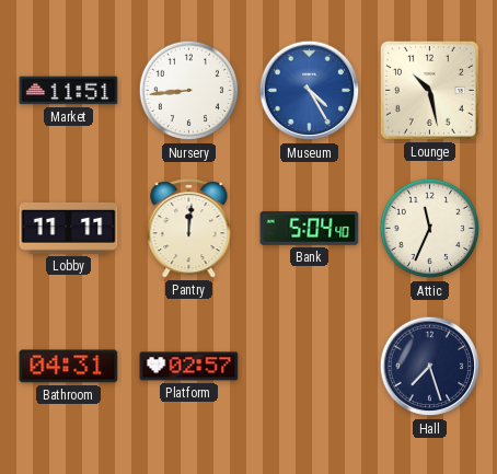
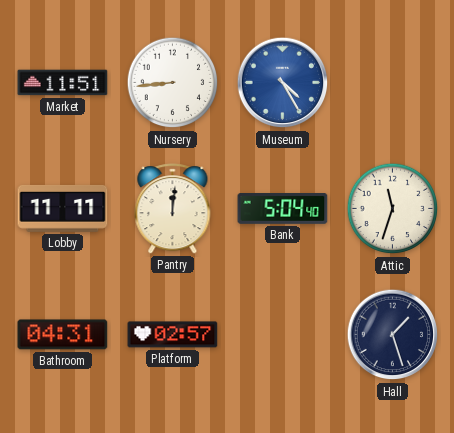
Lounge: 10:28 -> none
Attic: 11:34 -> 11:33
Hall: 7:27 -> 1:27
